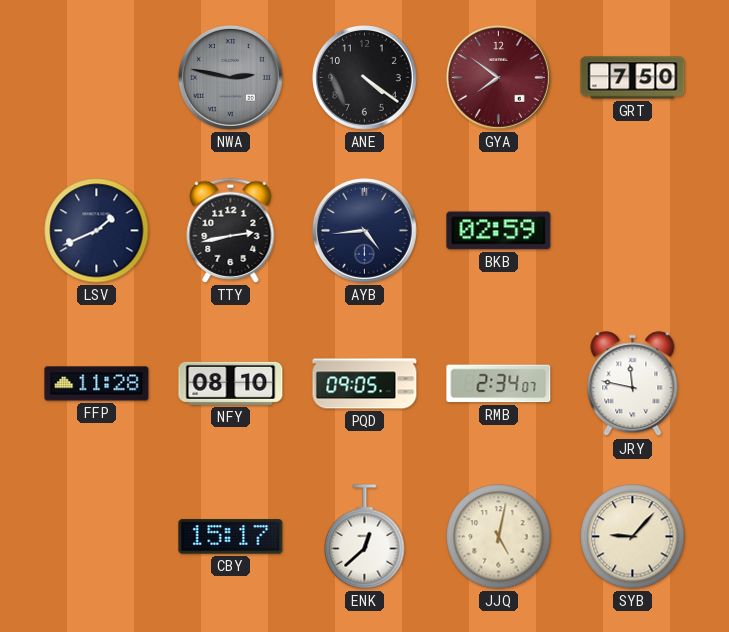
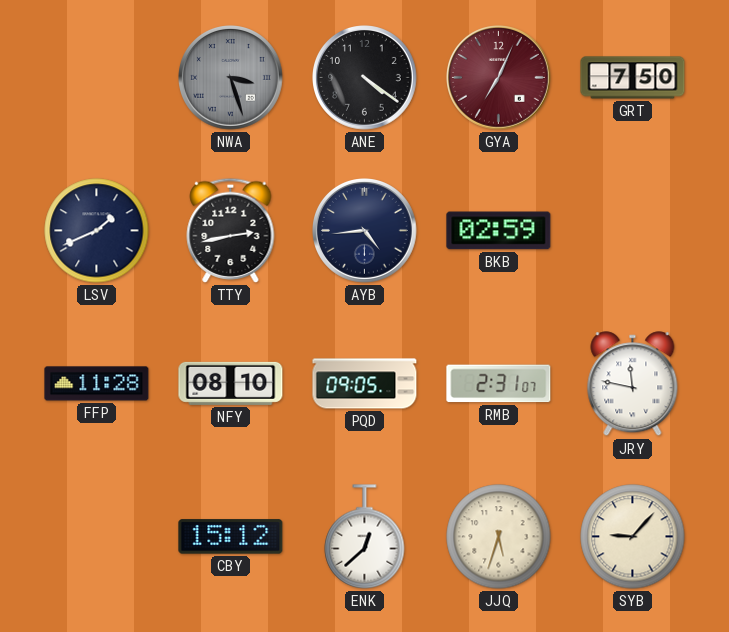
NWA: 2:47 -> 3:27
GYA: 7:51 -> 7:04
RMB: 2:34 -> 2:31
CBY: 15:17 -> 15:12
JJQ: 5:02 -> 5:33
